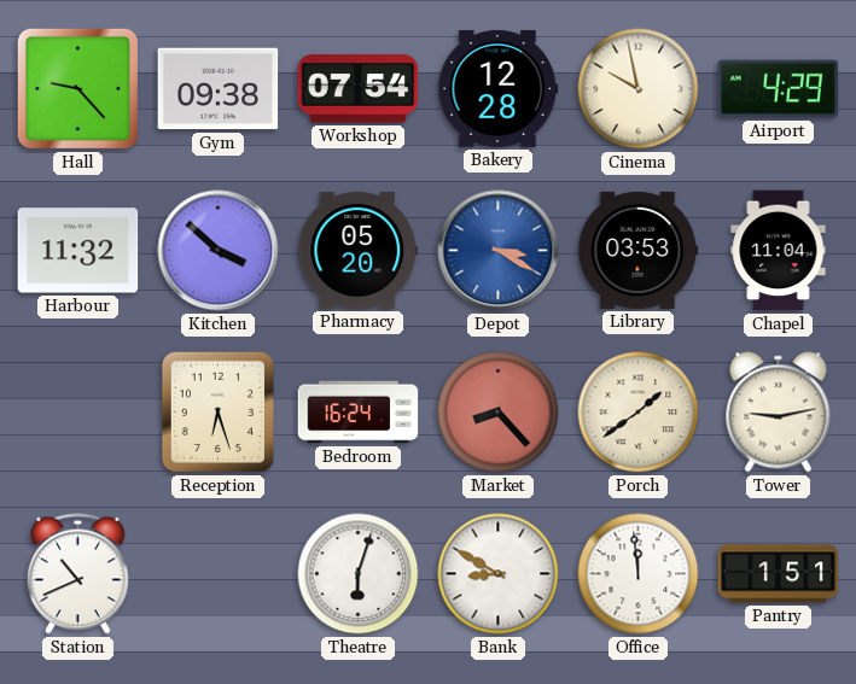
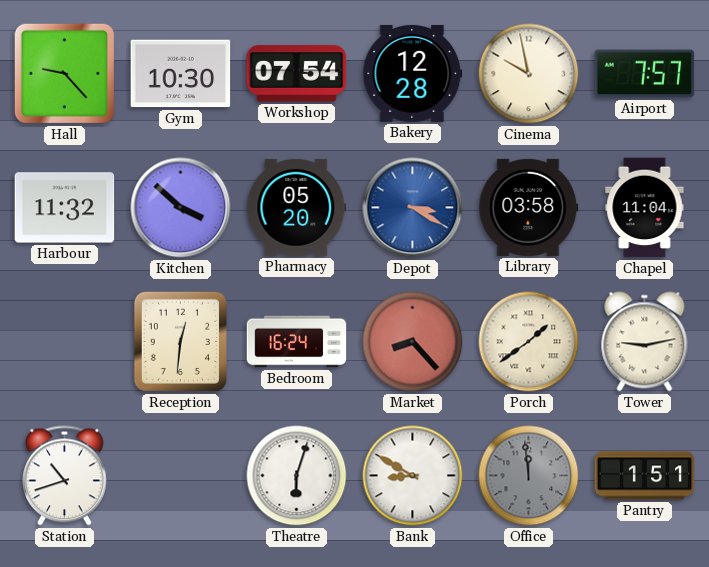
Gym: 09:38 -> 10:30
Airport: 4:29 -> 7:57
Library: 03:53 -> 03:58
Reception: 6:27 -> 12:31
Station: 10:41 -> 10:42
Office dial: white -> grey
